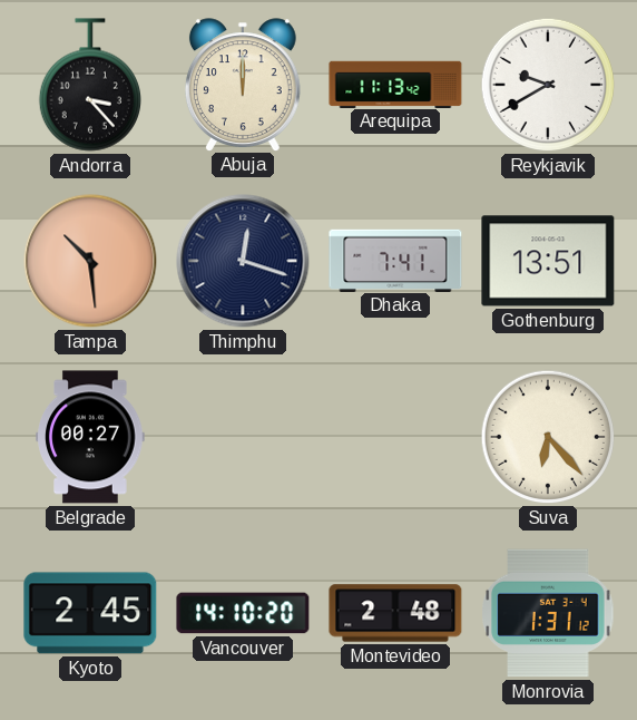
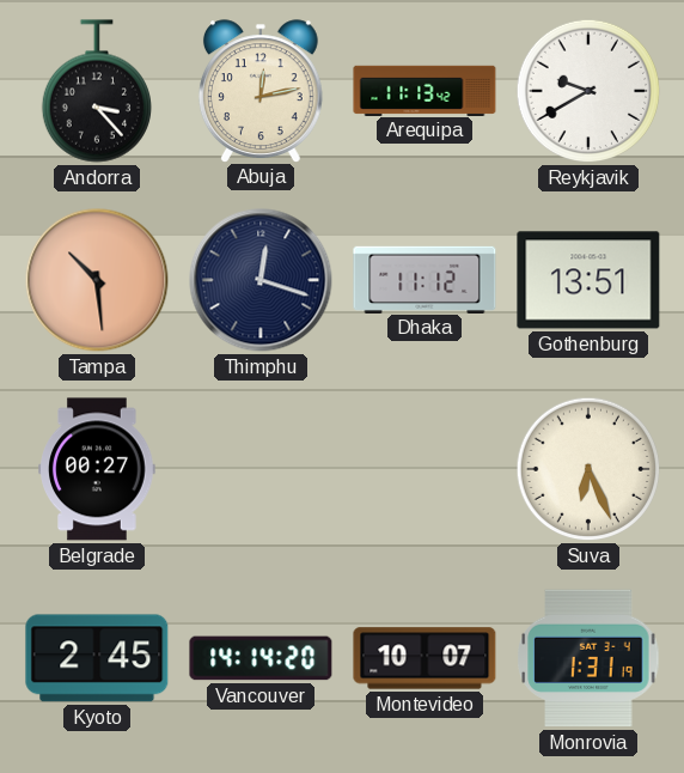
Abuja: 12:00 -> 12:13
Dhaka: 7:41 -> 11:12
Suva: 6:23 -> 6:26
Vancouver: 14:10 -> 14:14
Montevideo: 2:48 -> 10:07
Monrovia: 1:31:12 -> 1:31:19
